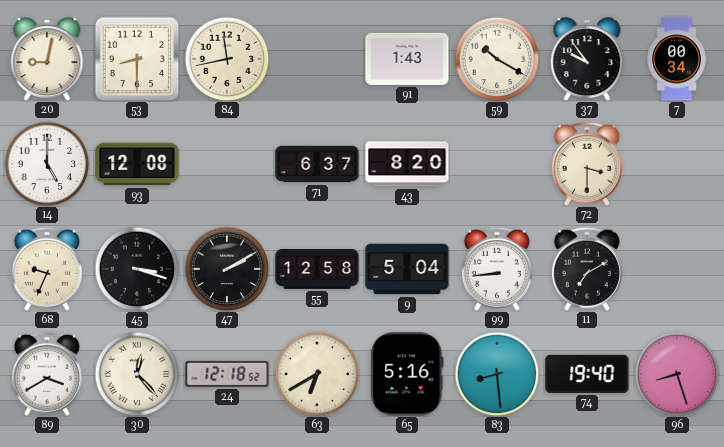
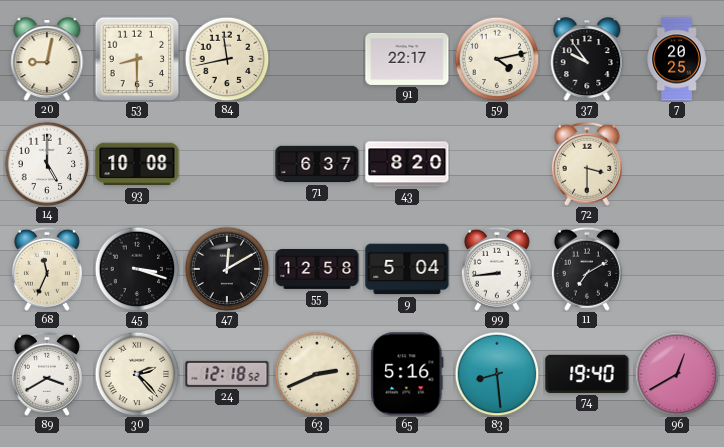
91: 1:43 -> 22:17
59: 10:20 -> 4:13
7: 00:34 -> 20:25
93: 12:08 -> 10:08
68: 9:34 -> 11:34
47: 2:10 -> 12:10
30: 12:23 -> 2:23
63: 6:40 -> 2:41
96: 8:27 -> 12:40
